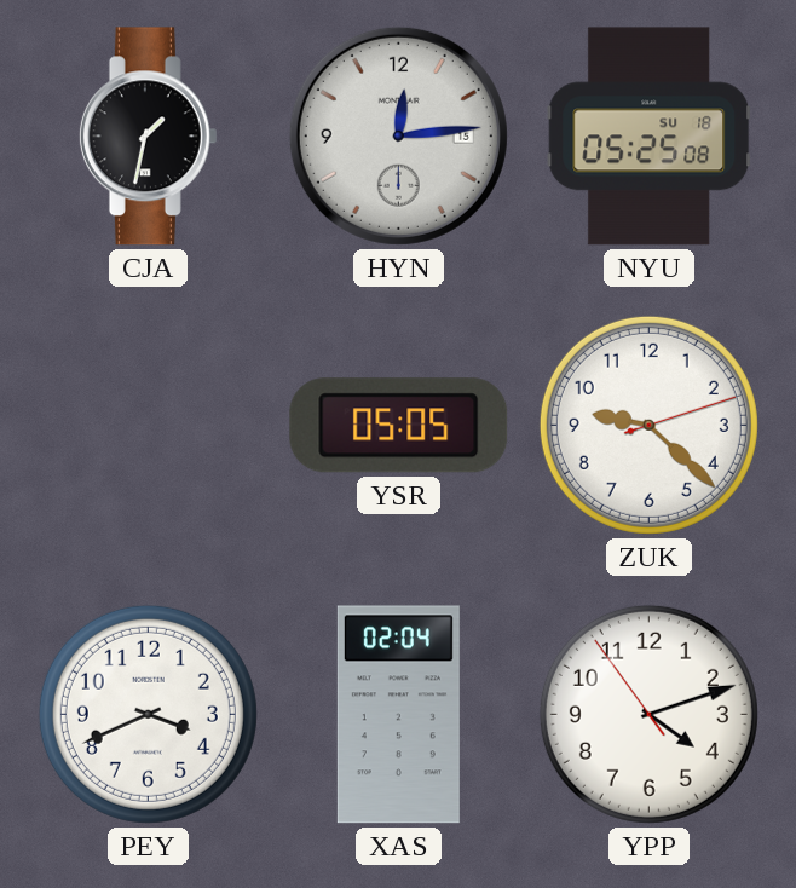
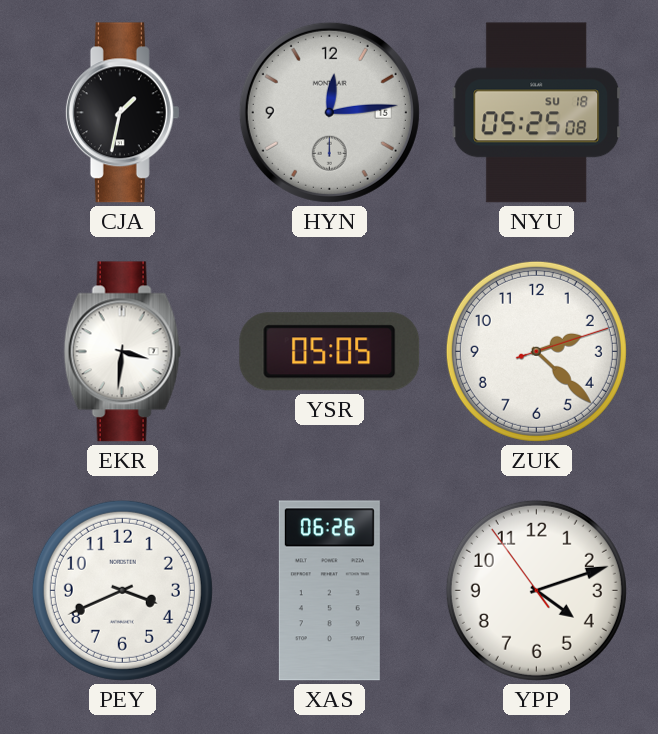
EKR: none -> 3:31
ZUK: 9:22 -> 2:22
XAS: 02:04 -> 06:26
